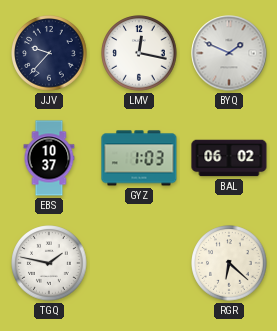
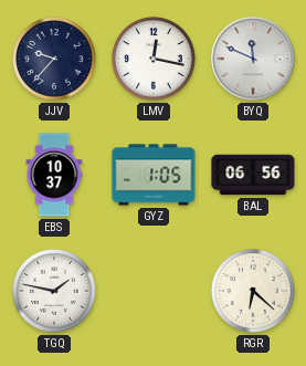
BYQ: 1:49 -> 11:49
GYZ: 1:03 -> 1:05
BAL: 06:02 -> 06:56
